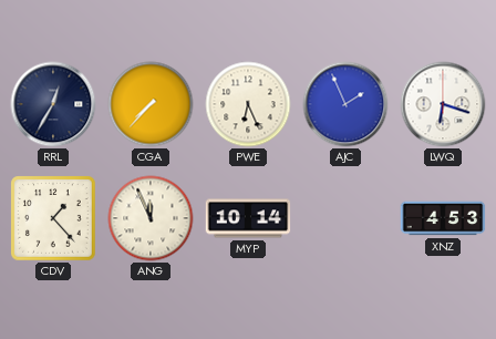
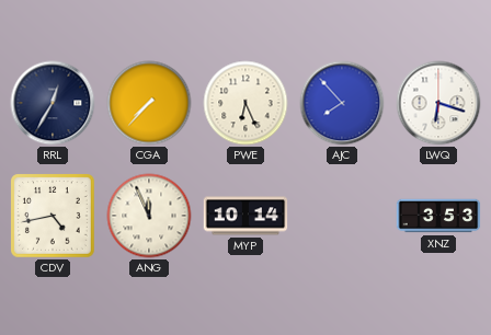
AJC: 1:56 -> 7:53
CDV: 1:23 -> 4:43
XNZ: 4:53 -> 3:53
